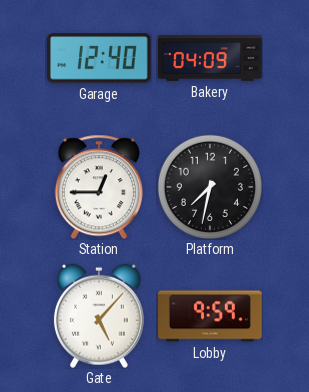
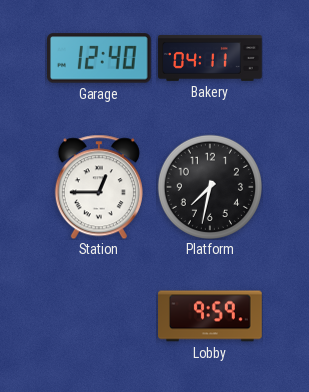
Bakery: 04:09 -> 04:11
Gate: 5:07 -> none
